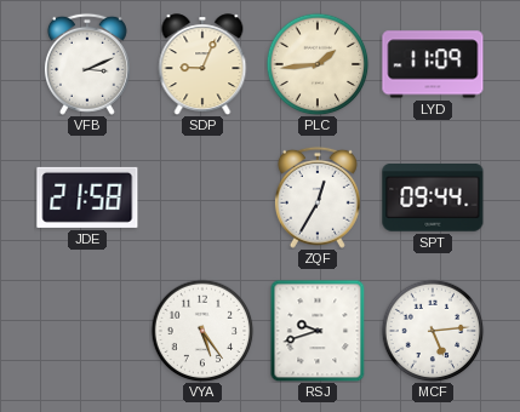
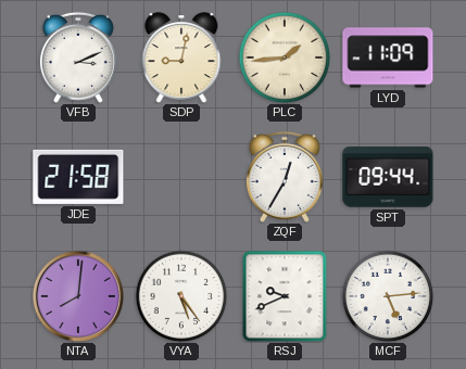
SDP: 9:04 -> 9:02
NTA: none -> 8:01
RSJ: 9:42 -> 9:41
